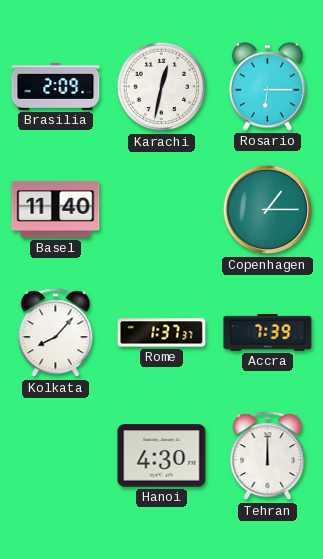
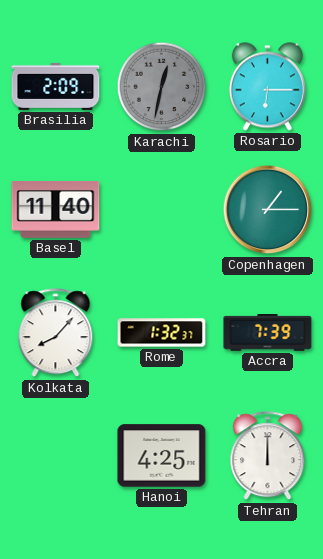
Karachi dial: white -> grey
Rome: 1:37 -> 1:32
Hanoi: 4:30 -> 4:25
